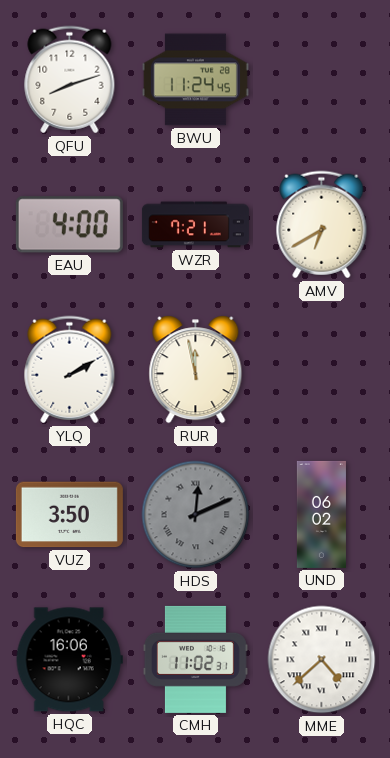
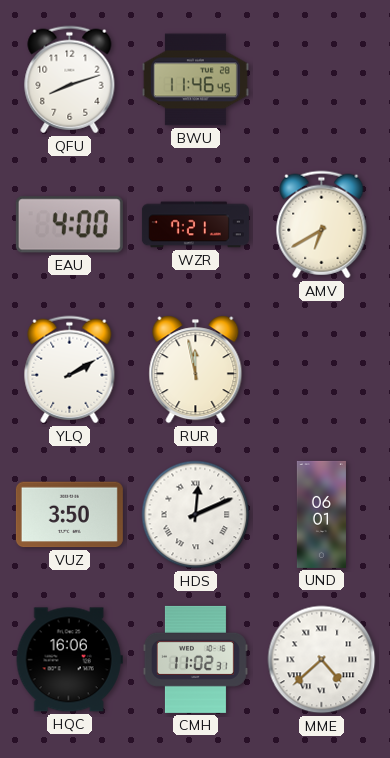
BWU: 11:24 -> 11:46
HDS dial: grey -> white
UND: 06:02 -> 06:01
